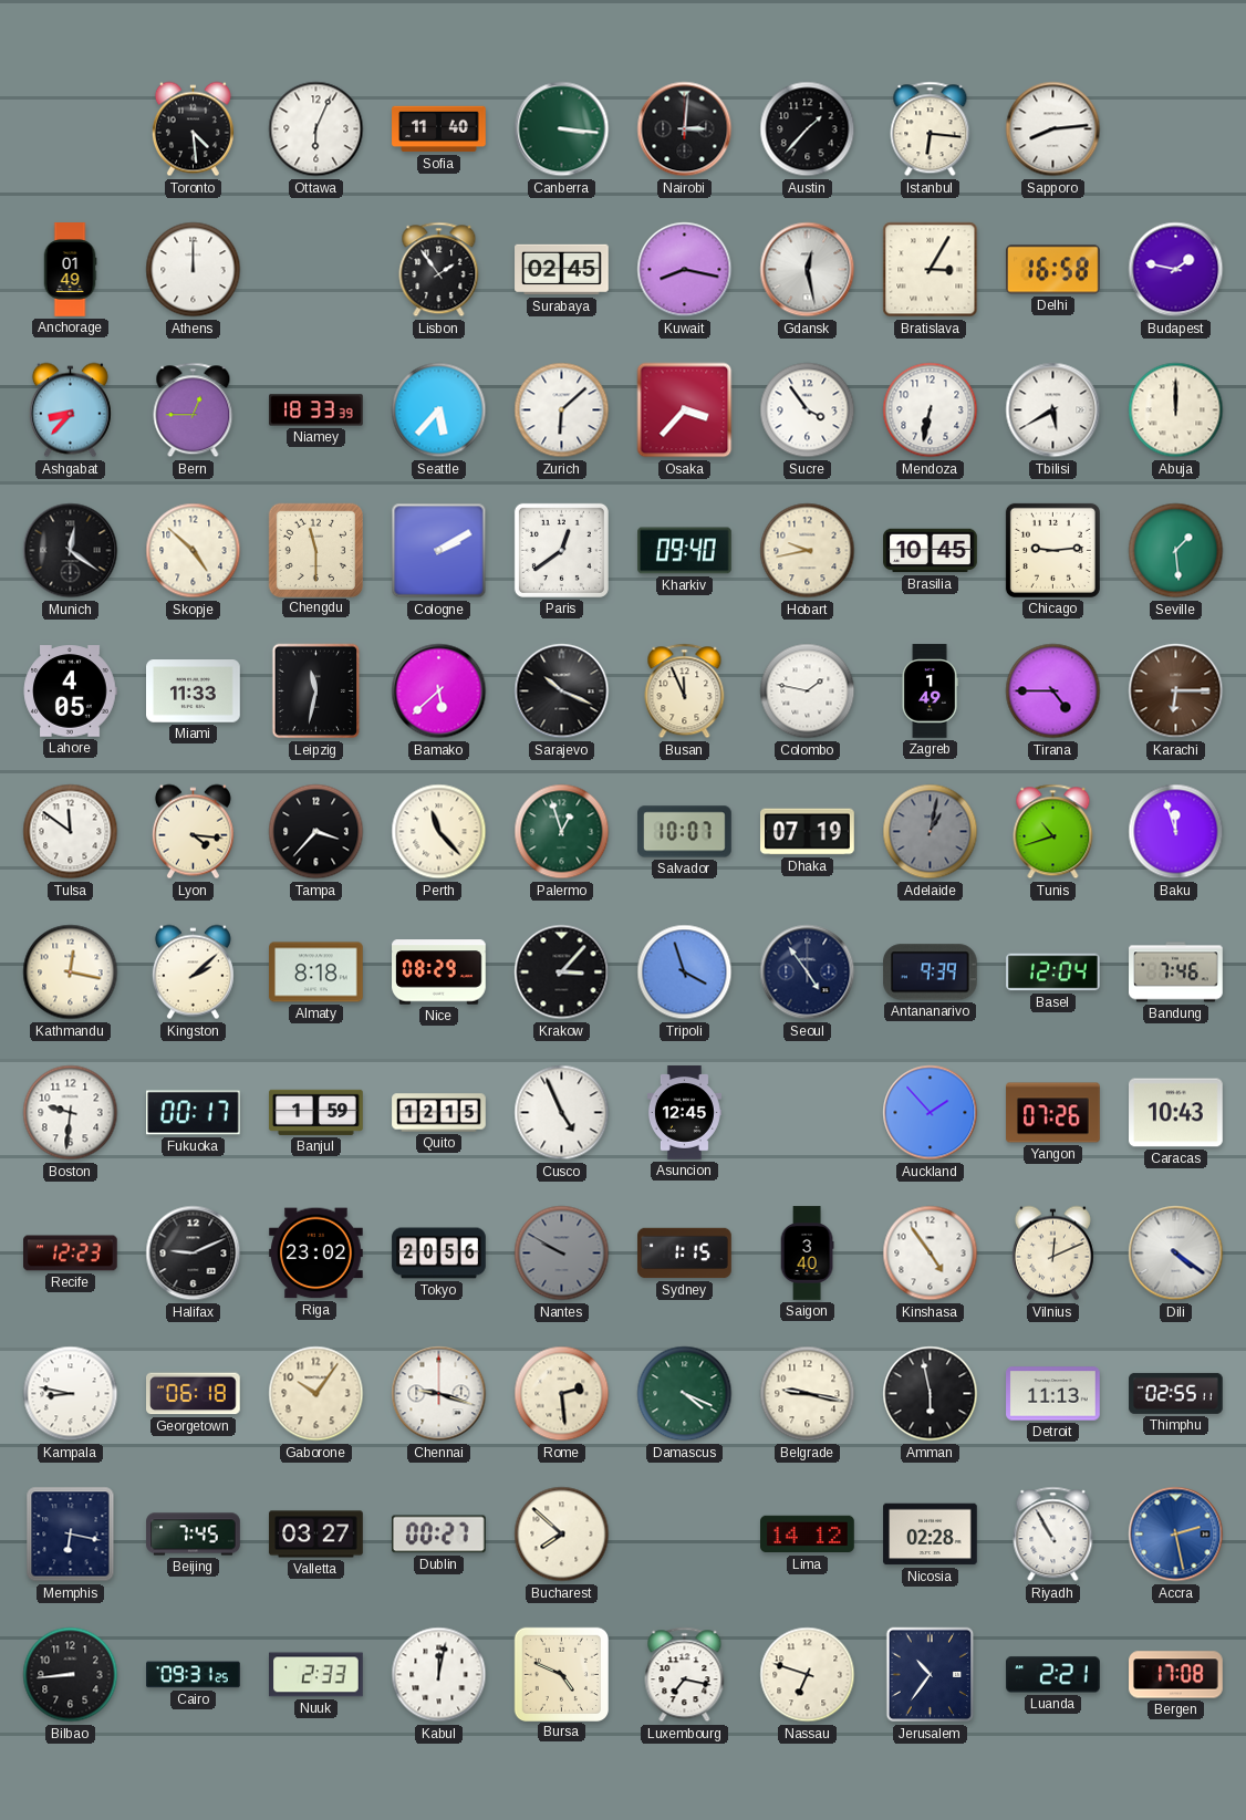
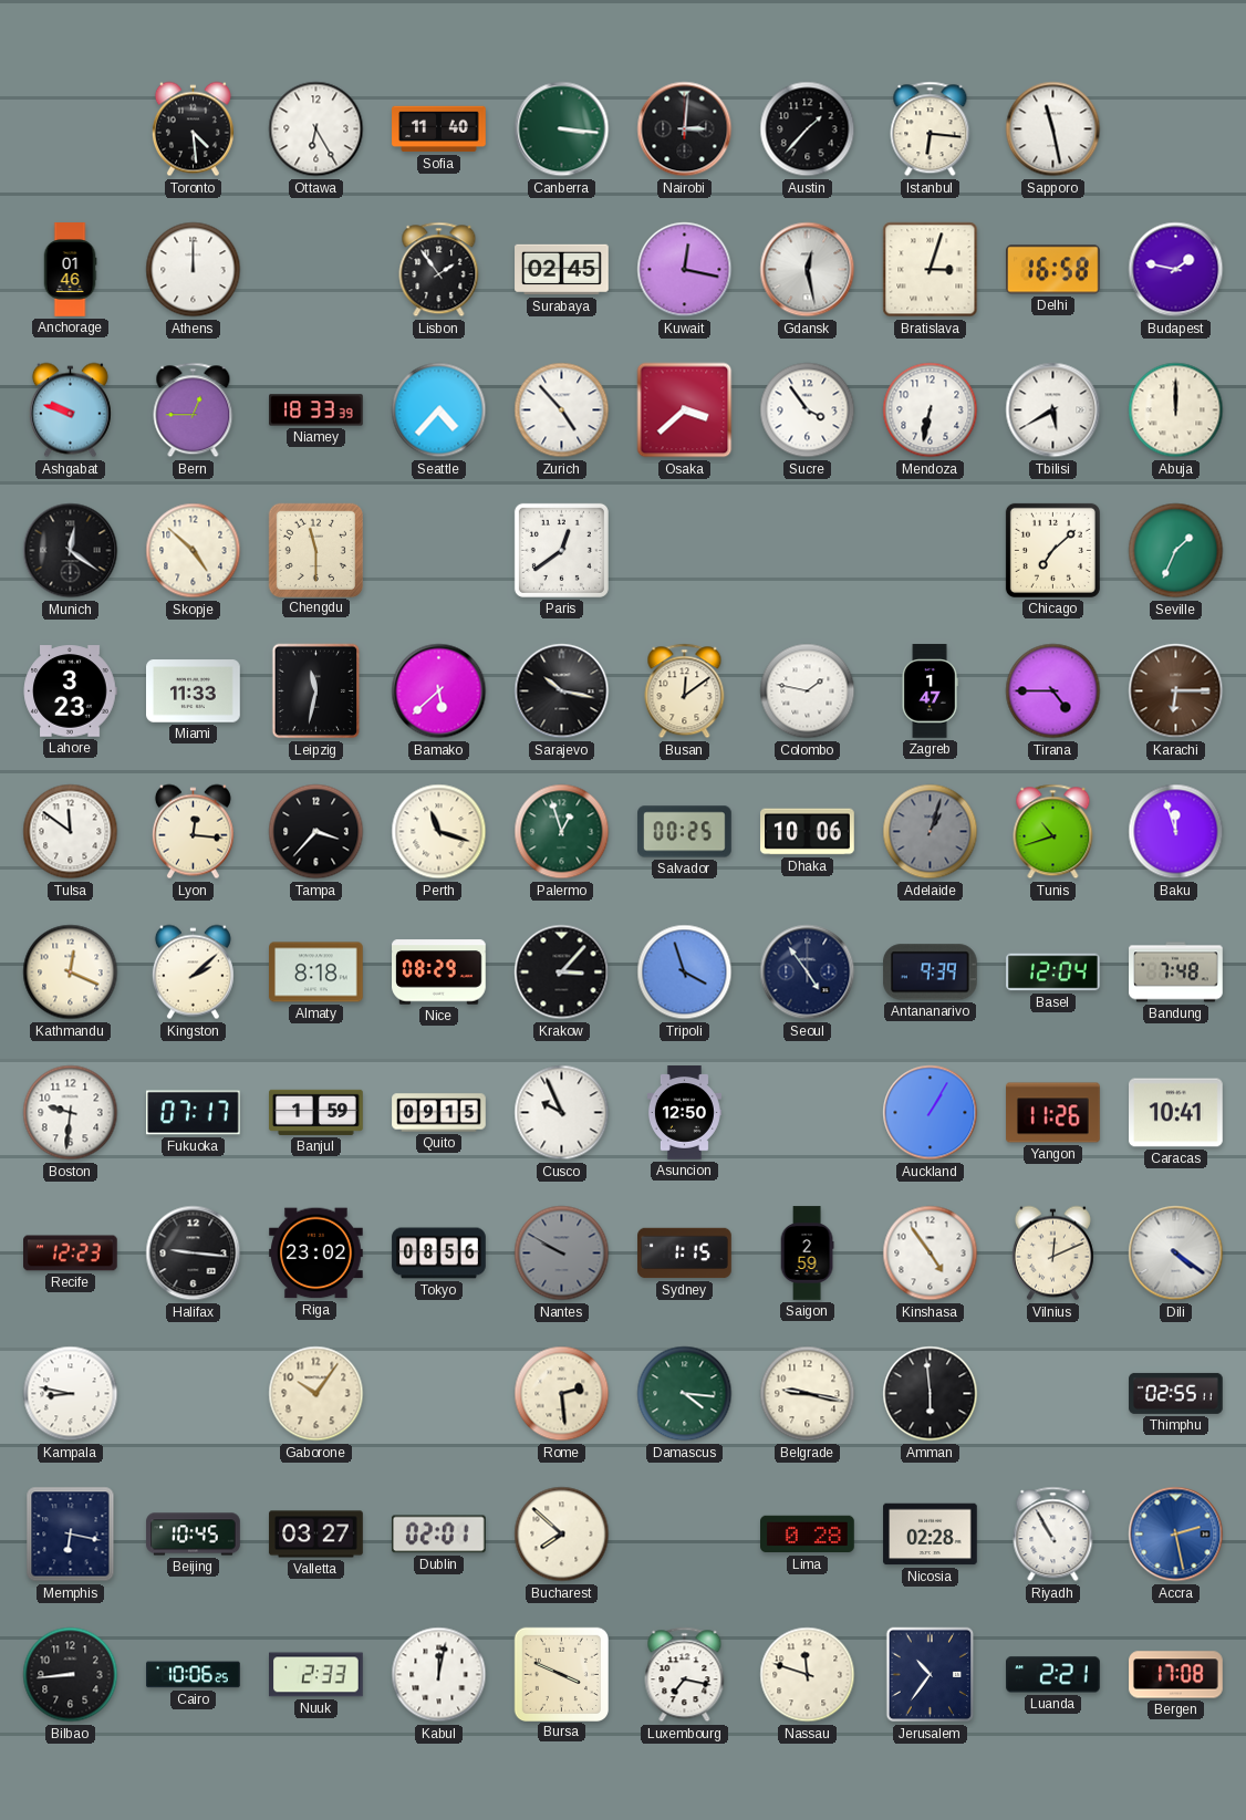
Ottawa: 6:04 -> 6:25
Sapporo: 8:14 -> 11:28
Anchorage: 01:49 -> 01:46
Kuwait: 8:17 -> 12:17
Bratislava: 3:05 -> 3:03
Ashgabat: 8:37 -> 9:48
Seattle: 5:37 -> 4:37
Zurich: 6:08 -> 4:53
Osaka: 3:37 -> 3:38
Cologne: 2:10 -> none
Kharkiv: 09:40 -> none
Hobart: 9:43 -> none
Brasilia: 10:45 -> none
Chicago: 9:14 -> 7:08
Seville: 1:29 -> 1:34
Lahore: 4:05 -> 3:23
Sarajevo: 10:19 -> 10:17
Busan: 11:56 -> 12:09
Zagreb: 1:49 -> 1:47
Lyon: 4:16 -> 12:16
Perth: 11:23 -> 11:18
Salvador: 10:07 -> 00:25
Dhaka: 07:19 -> 10:06
Adelaide: 1:02 -> 1:03
Kathmandu: 12:17 -> 12:19
Bandung: 7:46 -> 7:48
Fukuoka: 00:17 -> 07:17
Quito: 12:15 -> 09:15
Cusco: 4:56 -> 9:56
Asuncion: 12:45 -> 12:50
Auckland: 1:53 -> 1:05
Yangon: 07:26 -> 11:26
Caracas: 10:43 -> 10:41
Halifax: 9:11 -> 9:16
Tokyo: 20:56 -> 08:56
Saigon: 3:40 -> 2:59
Georgetown: 06:18 -> none
Chennai: 9:18 -> none
Damascus: 4:19 -> 4:16
Amman: 5:58 -> 5:59
Detroit: 11:13 -> none
Beijing: 7:45 -> 10:45
Dublin: 00:27 -> 02:01
Lima: 14:12 -> 0:28
Cairo: 09:31 -> 10:06
Bursa: 4:49 -> 3:49
Nassau: 6:48 -> 11:48
